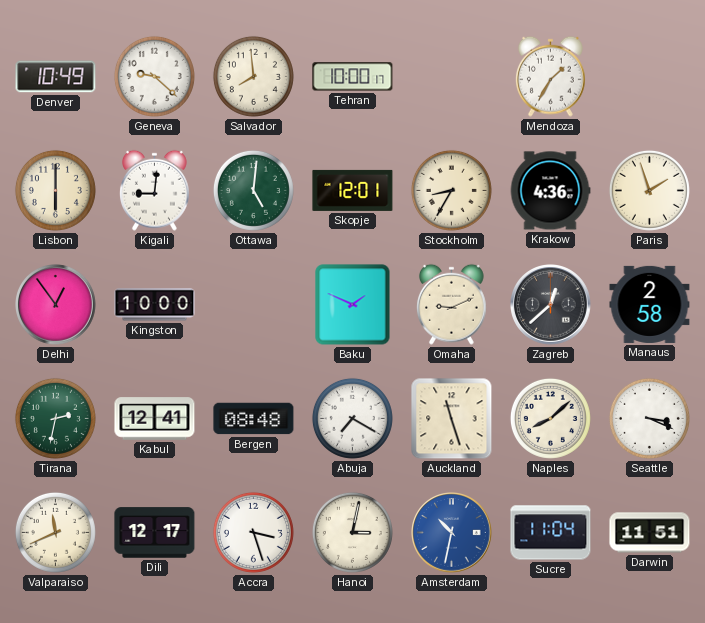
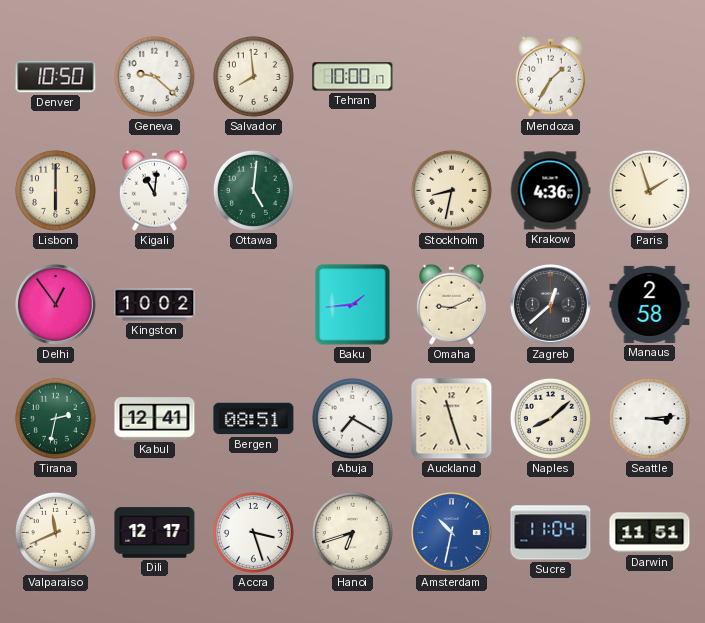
Denver: 10:49 -> 10:50
Kigali: 9:01 -> 11:01
Skopje: 12:01 -> none
Stockholm: 8:35 -> 8:32
Kingston: 10:00 -> 10:02
Baku: 1:49 -> 1:44
Bergen: 08:48 -> 08:51
Seattle: 3:19 -> 3:14
Hanoi: 3:02 -> 6:42
